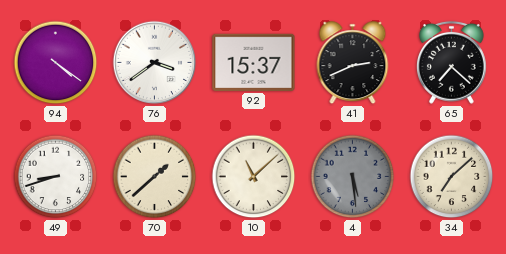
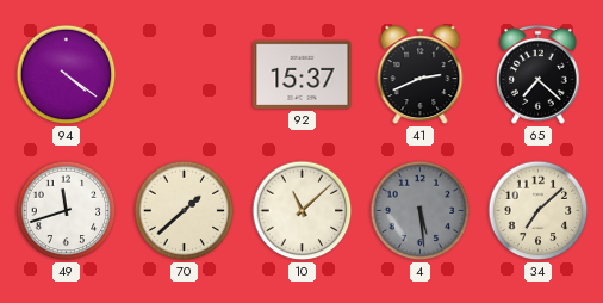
76: 3:39 -> none
49: 8:42 -> 11:42
